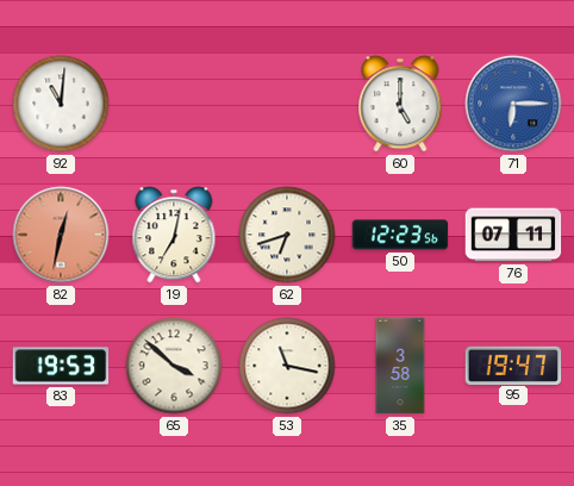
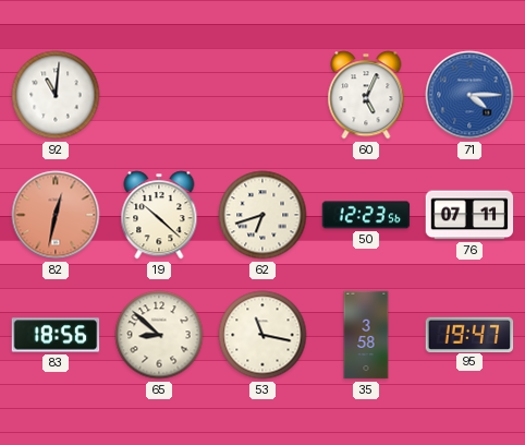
60: 5:00 -> 5:04
71: 6:15 -> 4:15
19: 7:02 -> 10:22
83: 19:53 -> 18:56
65: 3:52 -> 8:52
